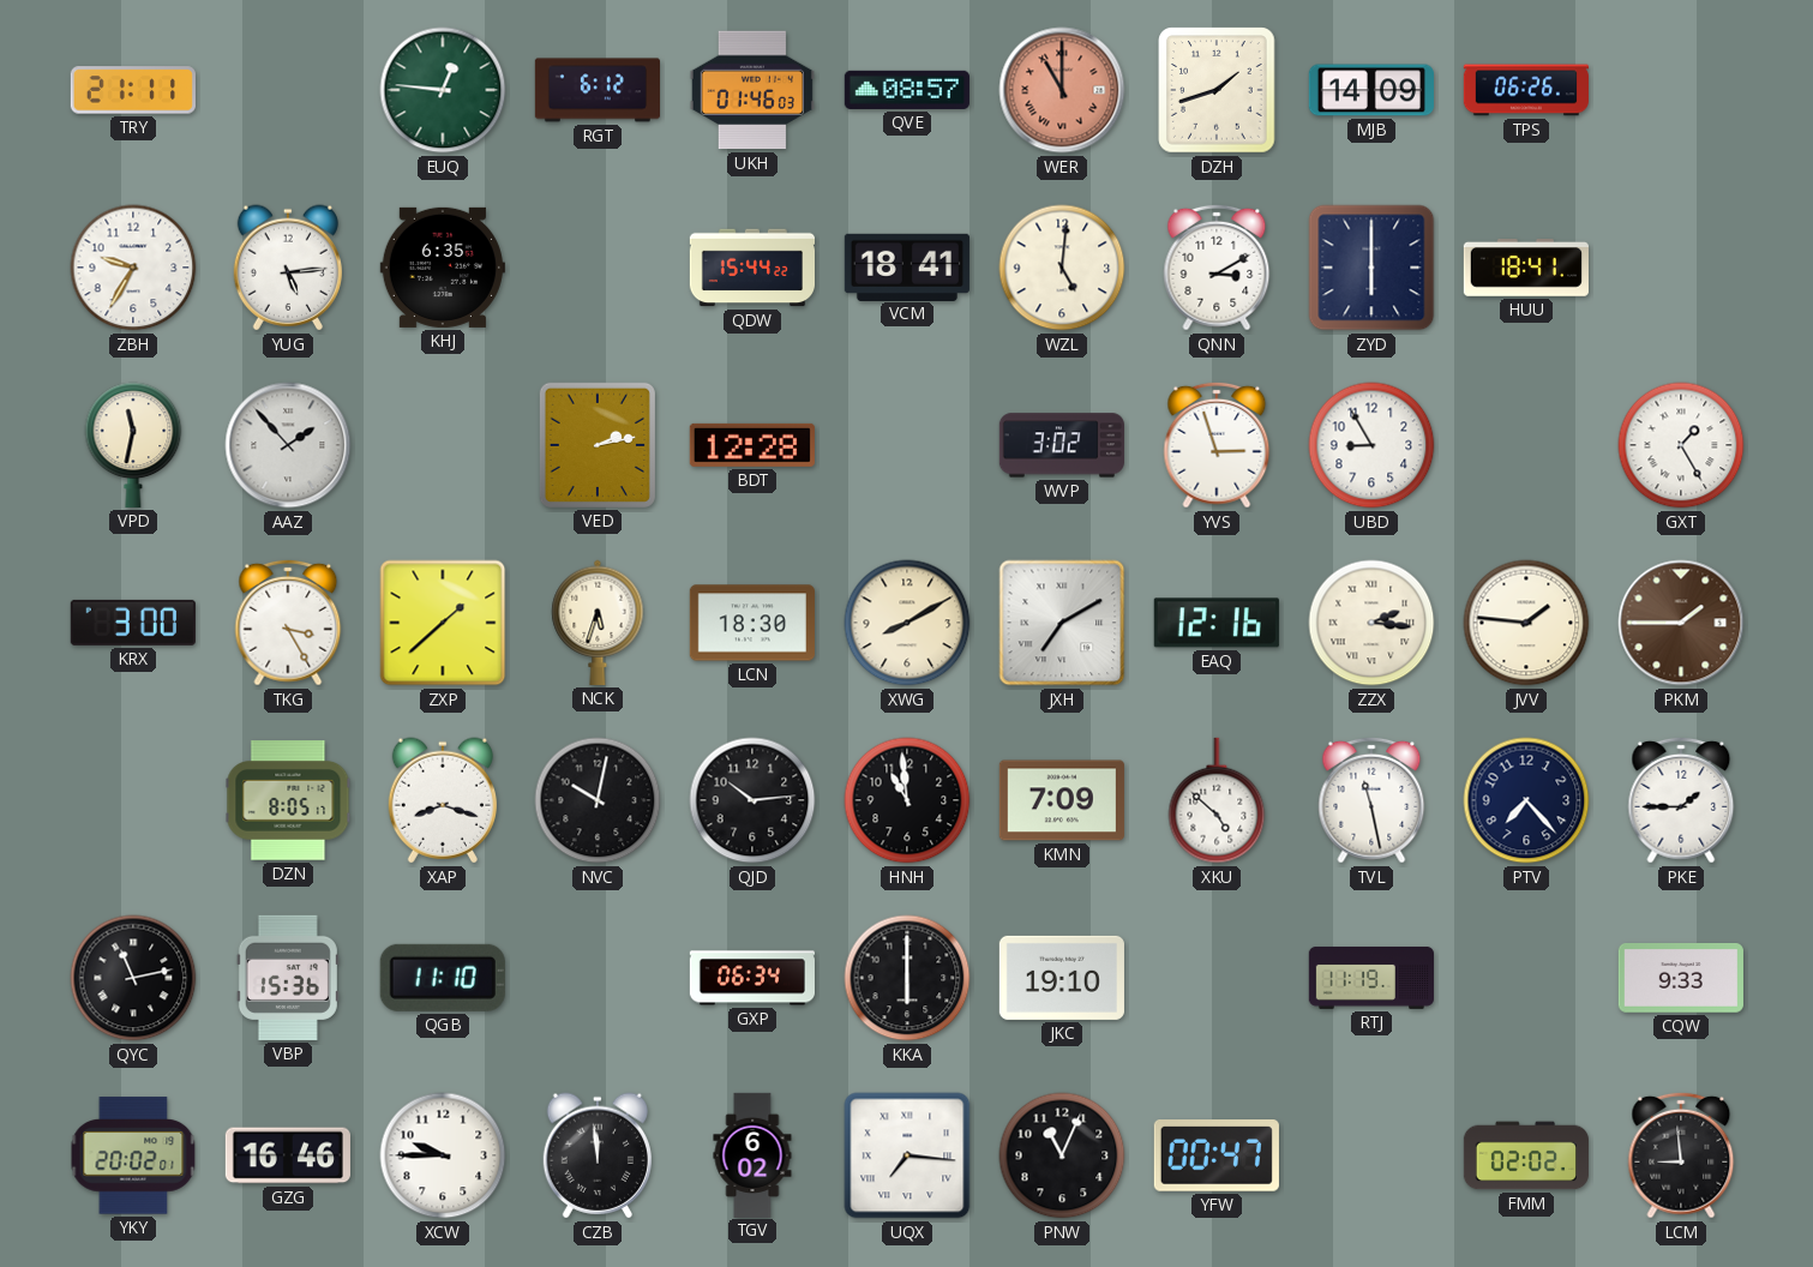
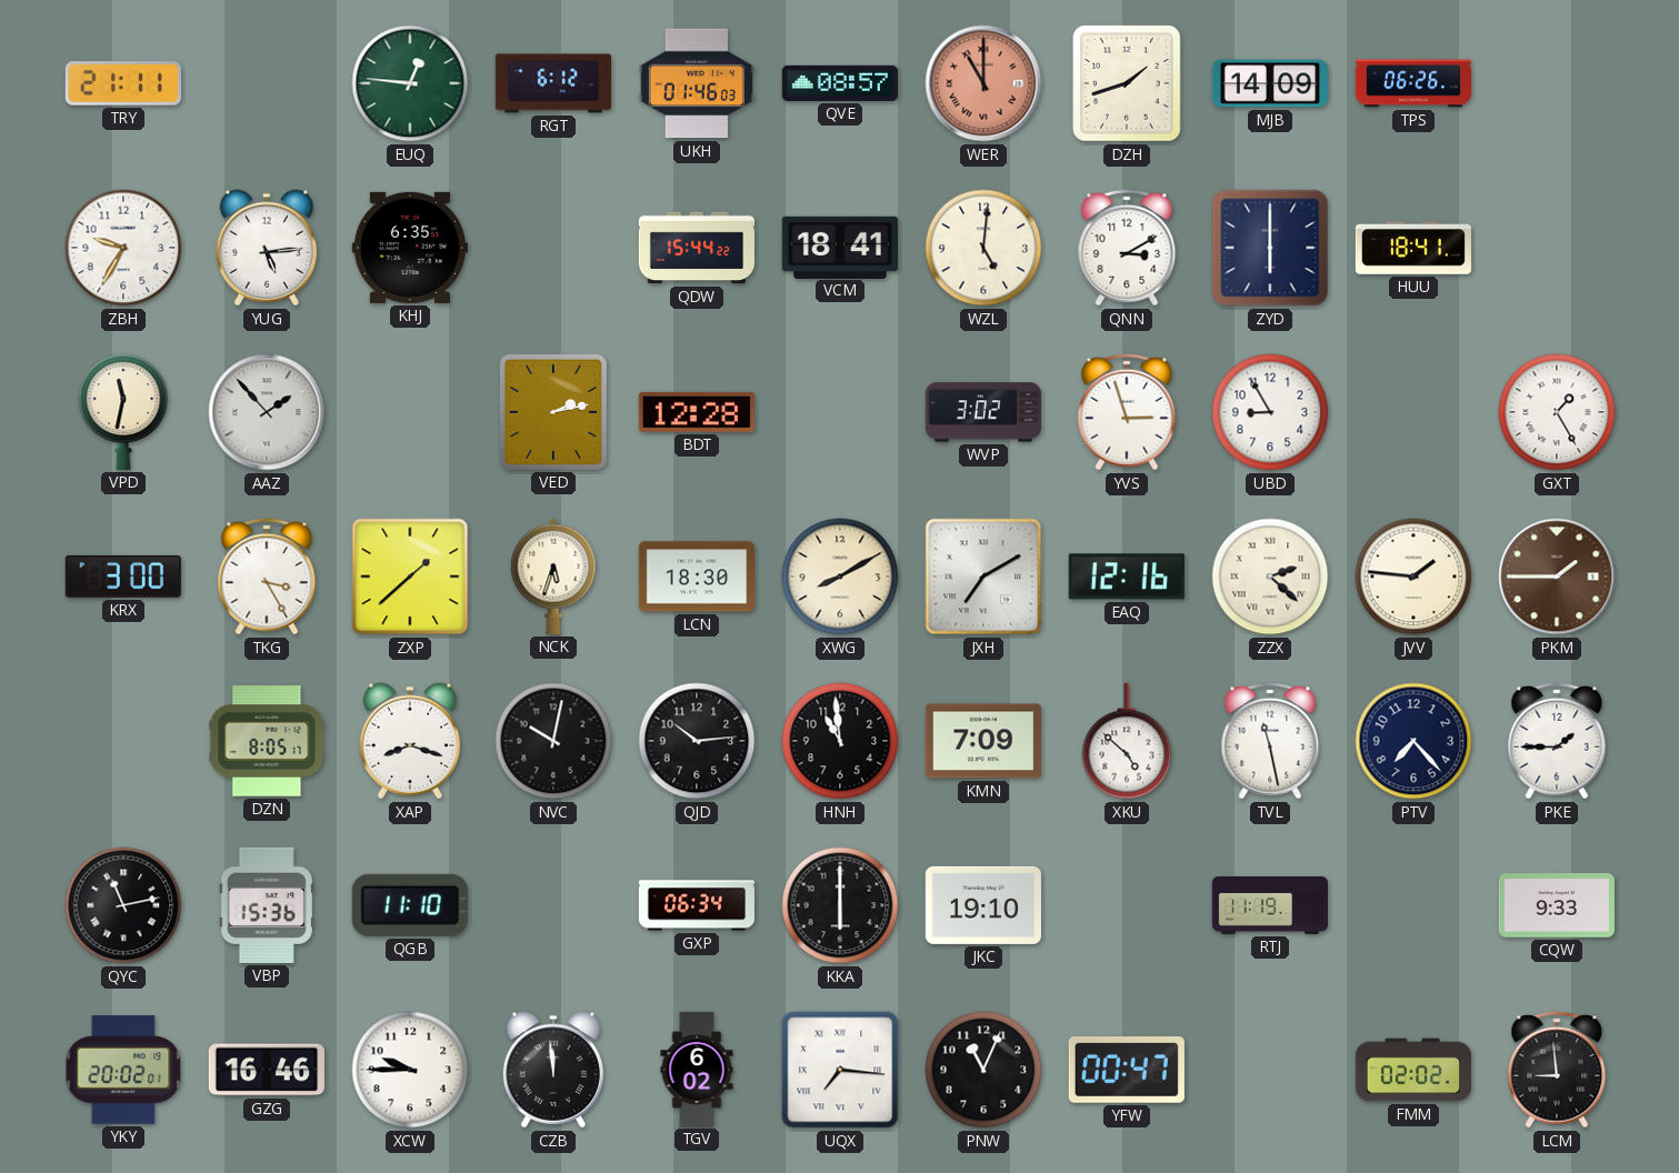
ZZX: 2:16 -> 2:22
